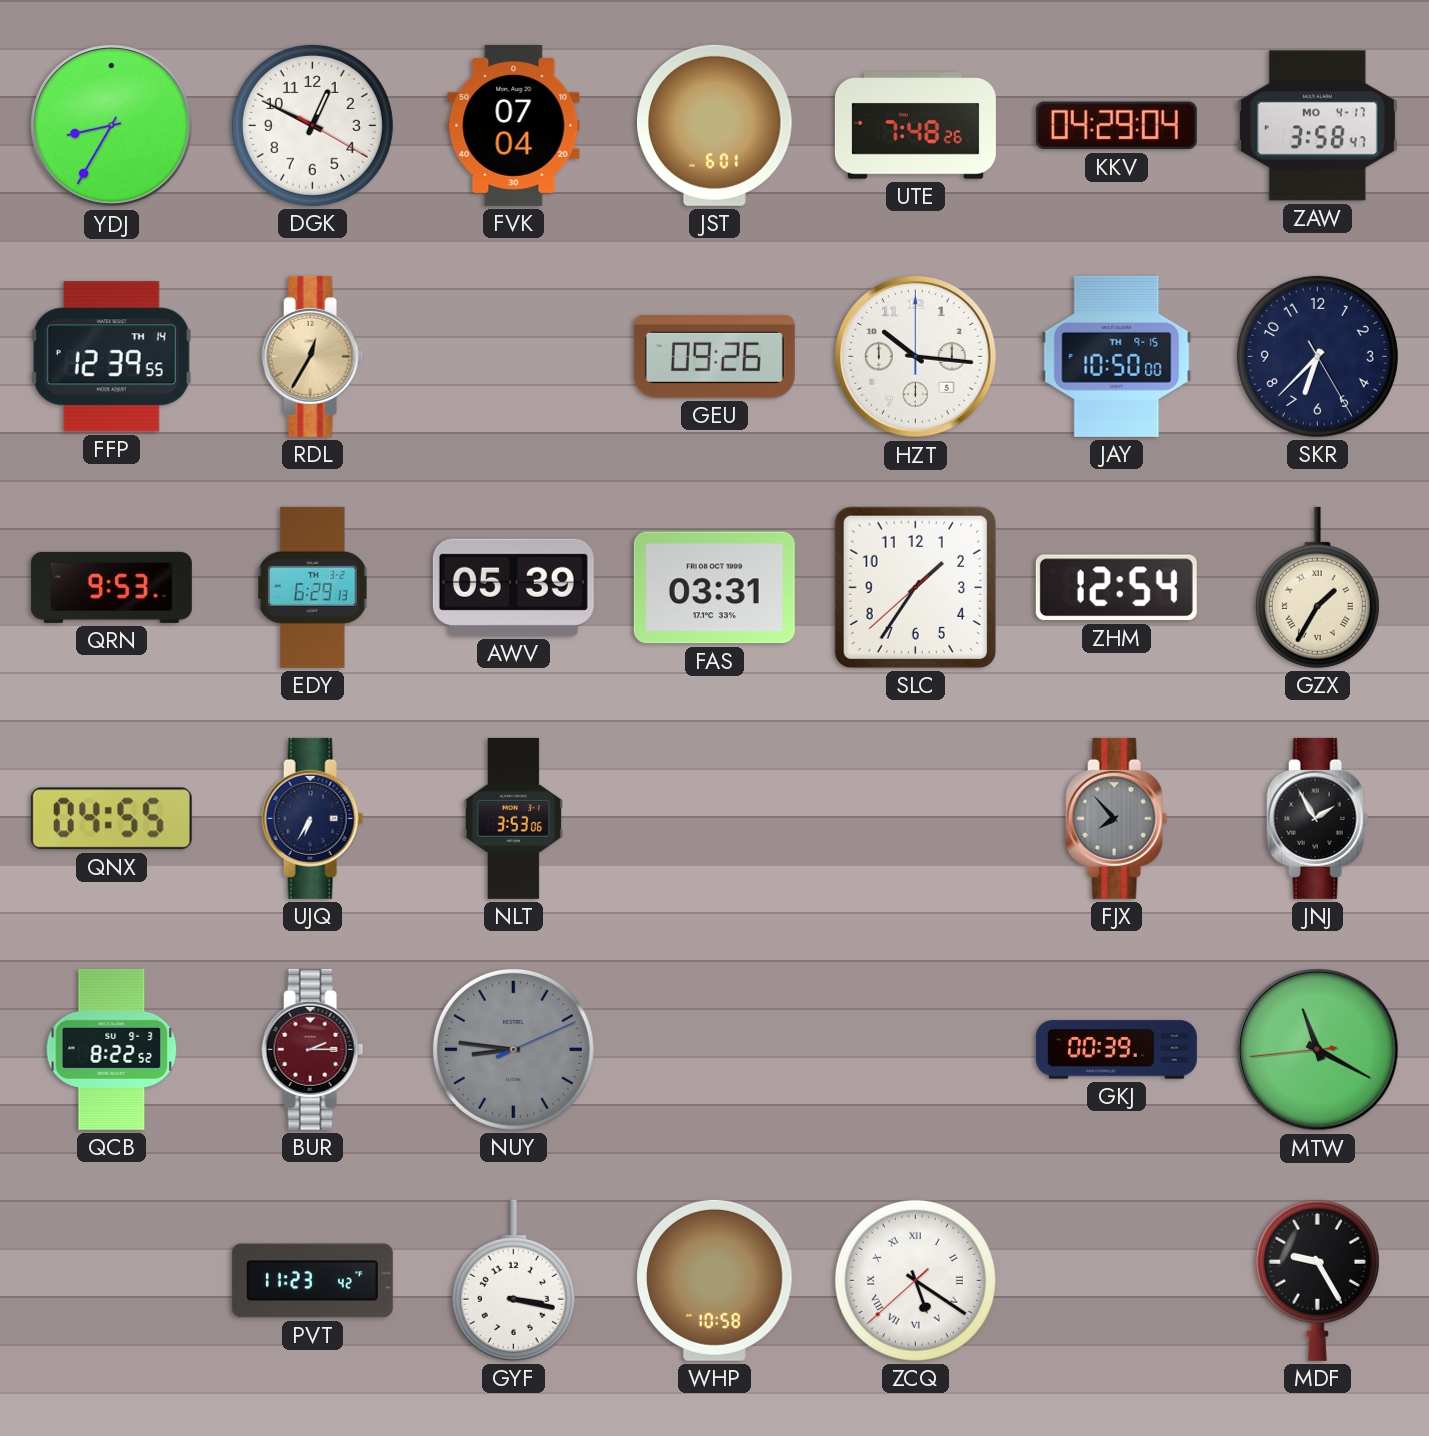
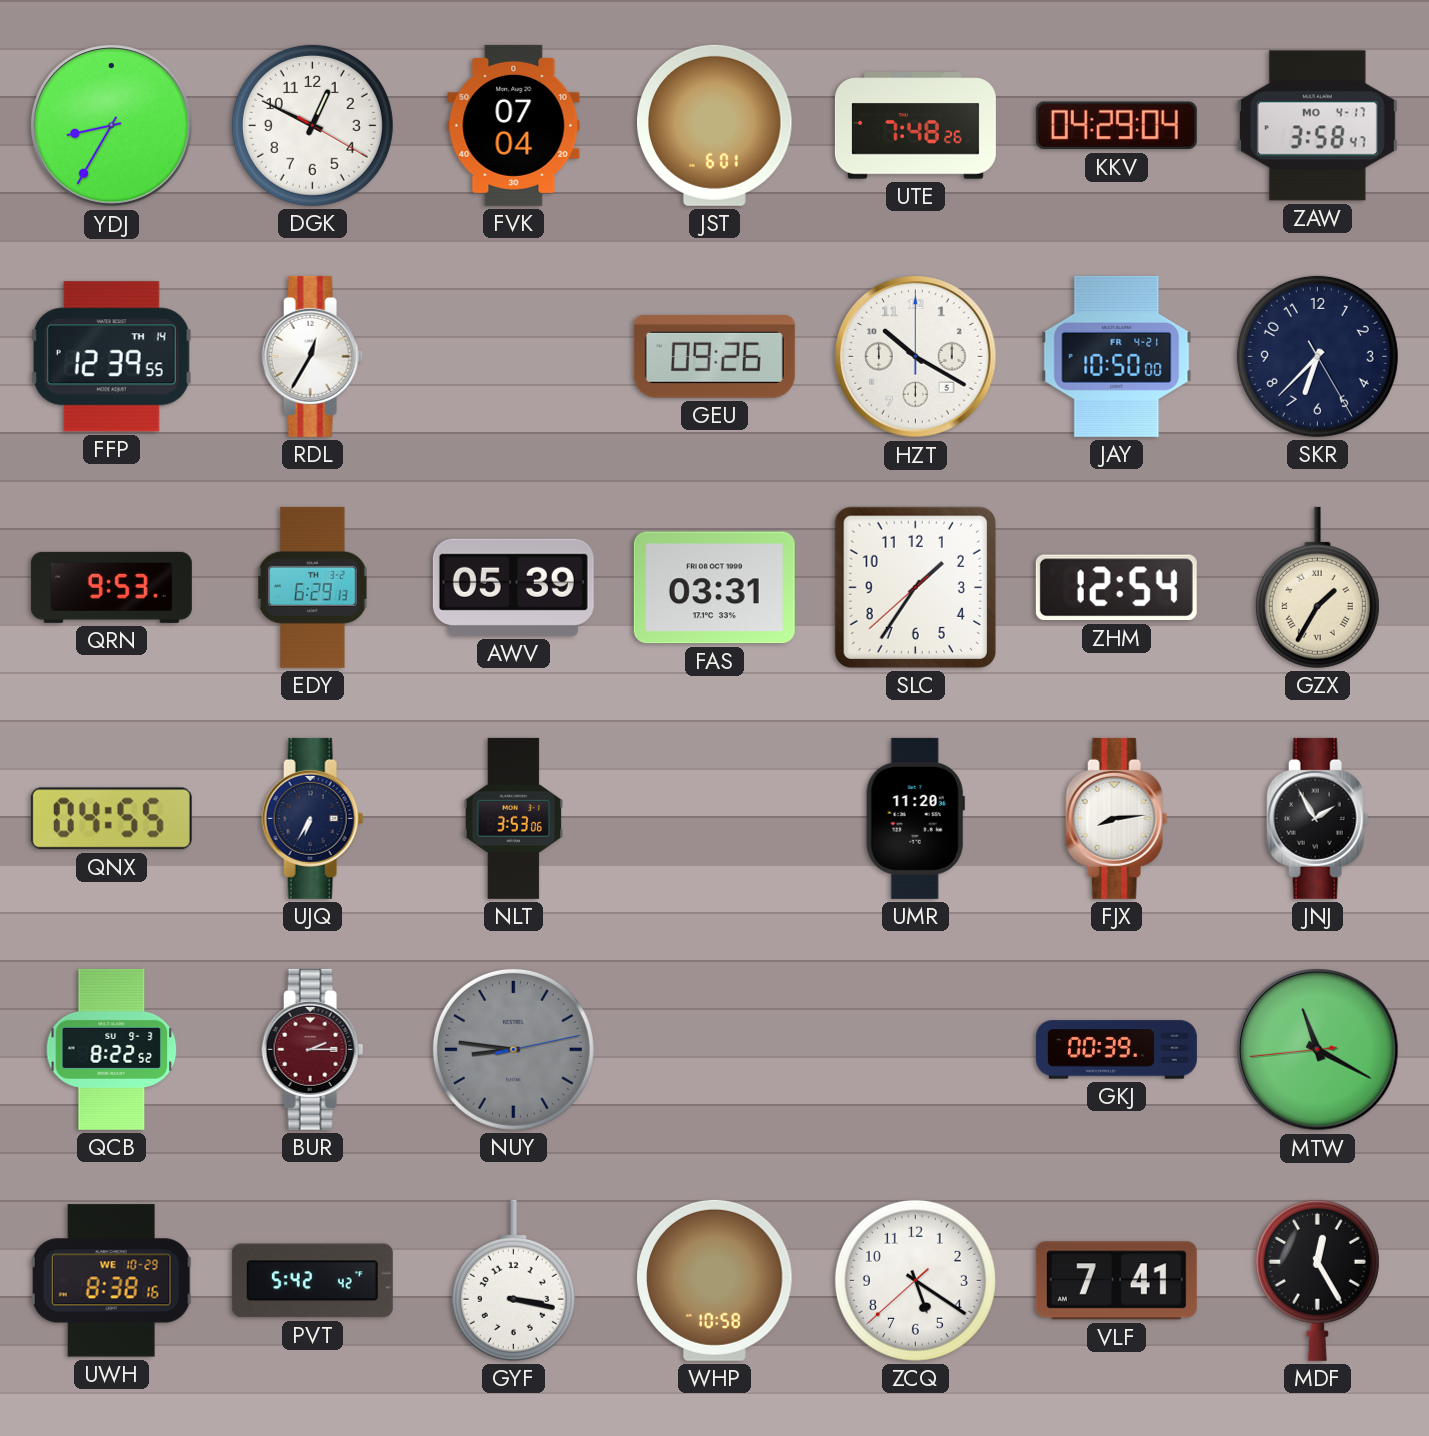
RDL dial: champagne -> white
HZT: 10:16 -> 10:20
JAY date: TH 9-15 -> FR 4-21
UMR: none -> 11:20
FJX: 7:53 -> 8:14
FJX dial: grey -> white
NUY: 8:46:11 -> 8:46:13
UWH: none -> 8:38
PVT: 11:23 -> 5:42
ZCQ numerals: Roman -> Arabic
VLF: none -> 7:41
MDF: 9:25 -> 12:25
